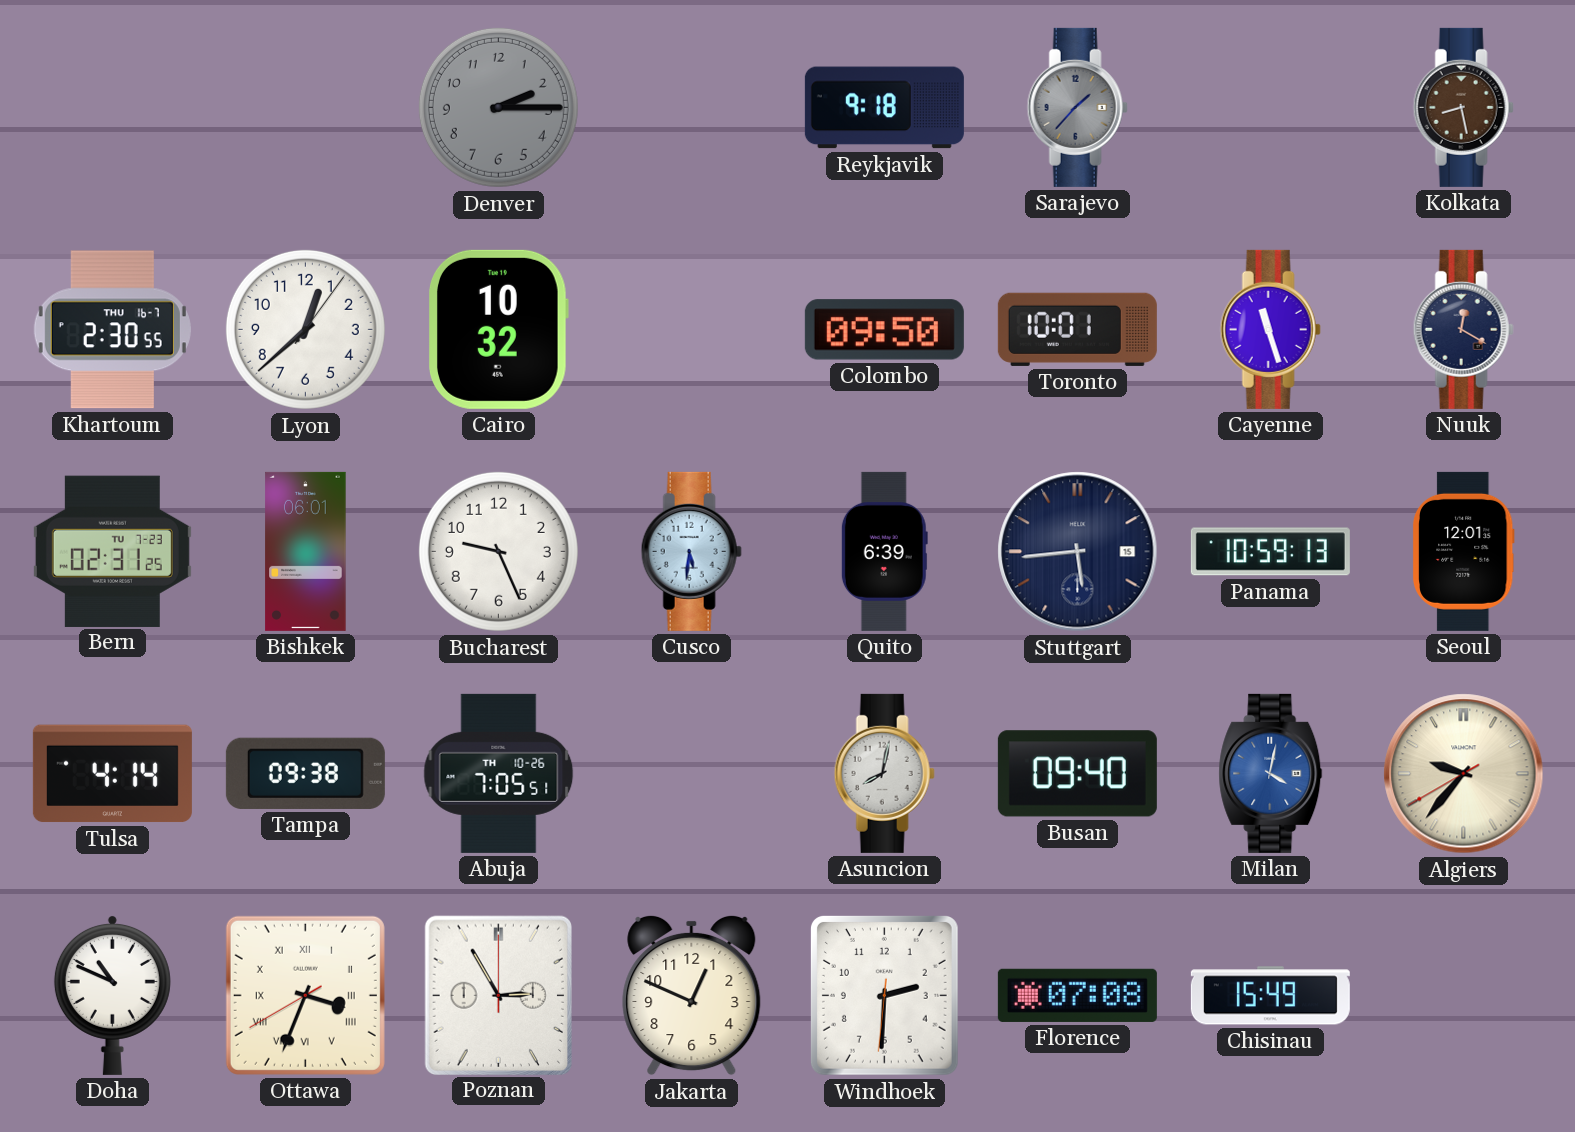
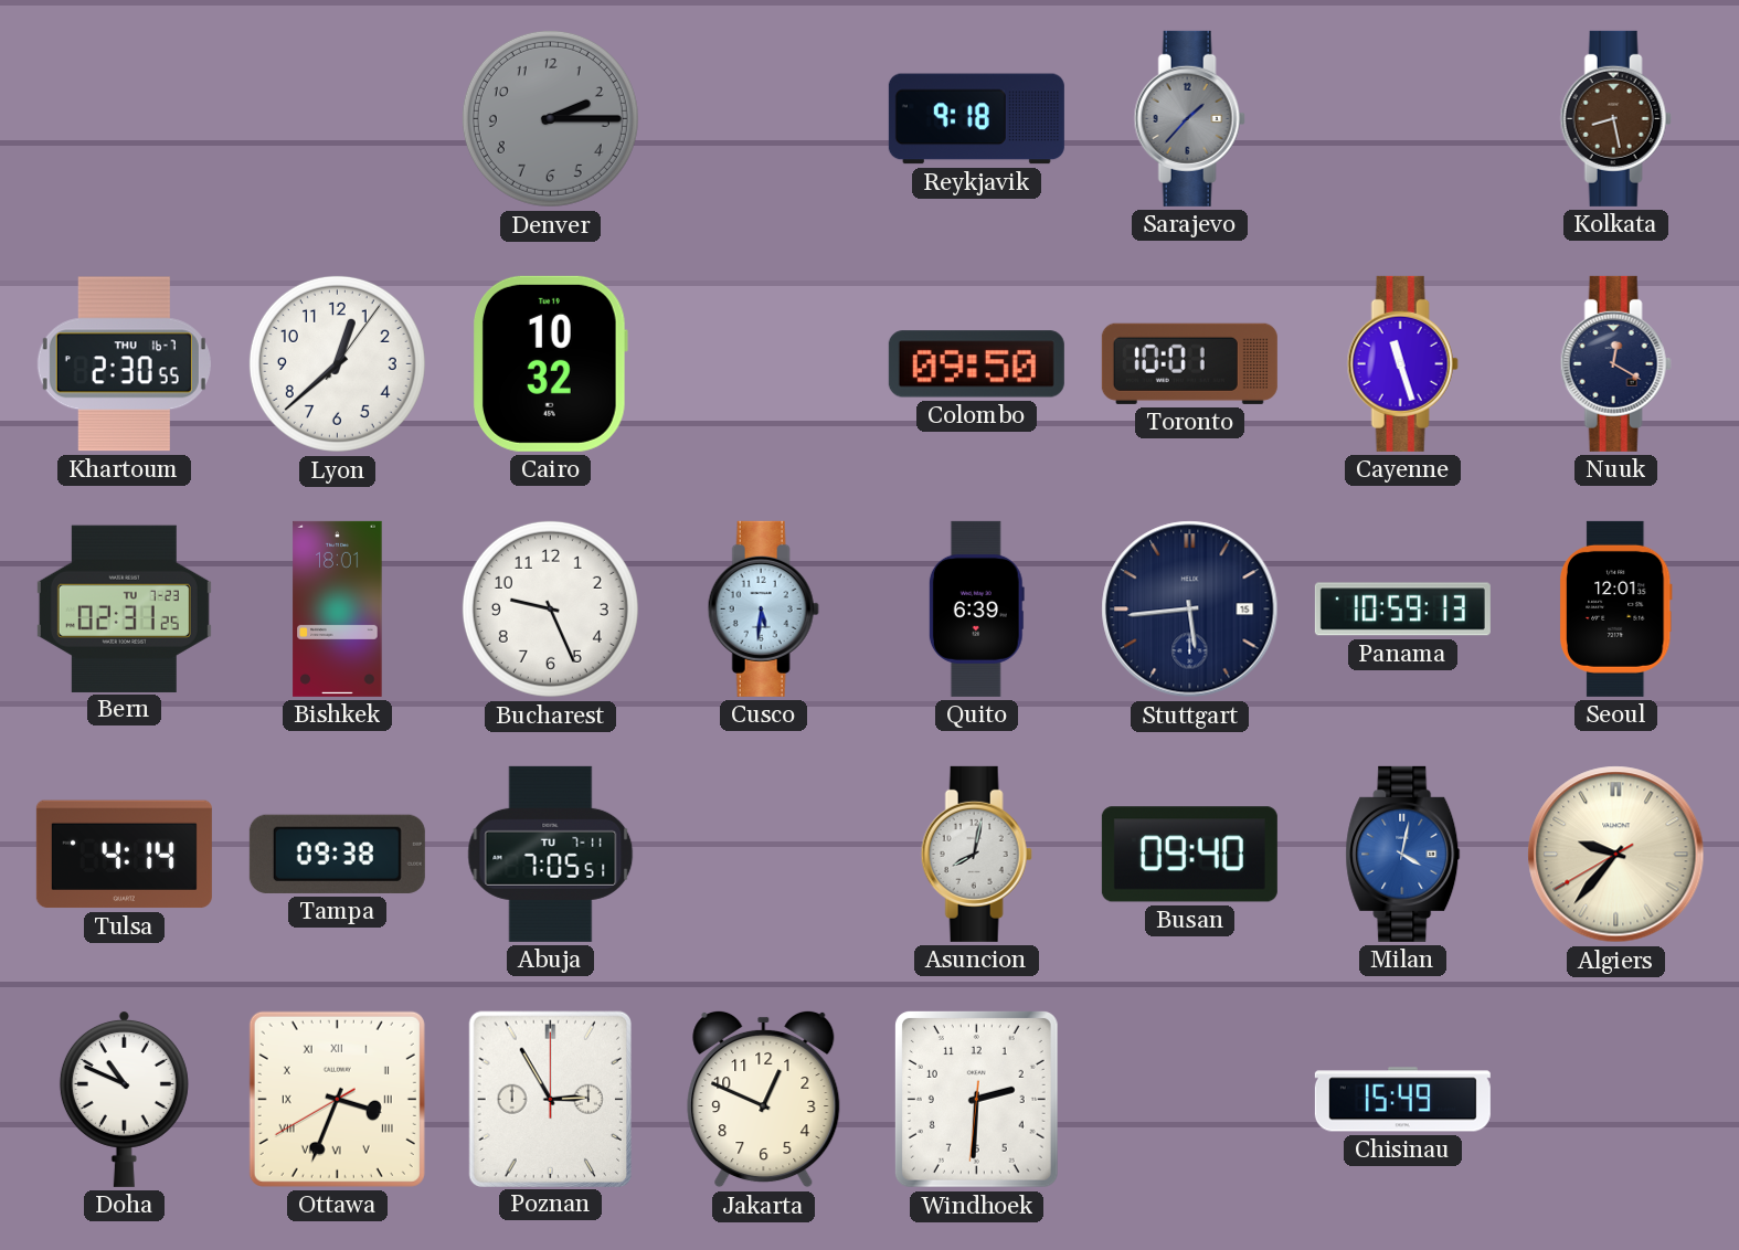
Bishkek: 06:01 -> 18:01
Abuja date: TH 10-26 -> TU 7-11
Florence: 07:08 -> none
